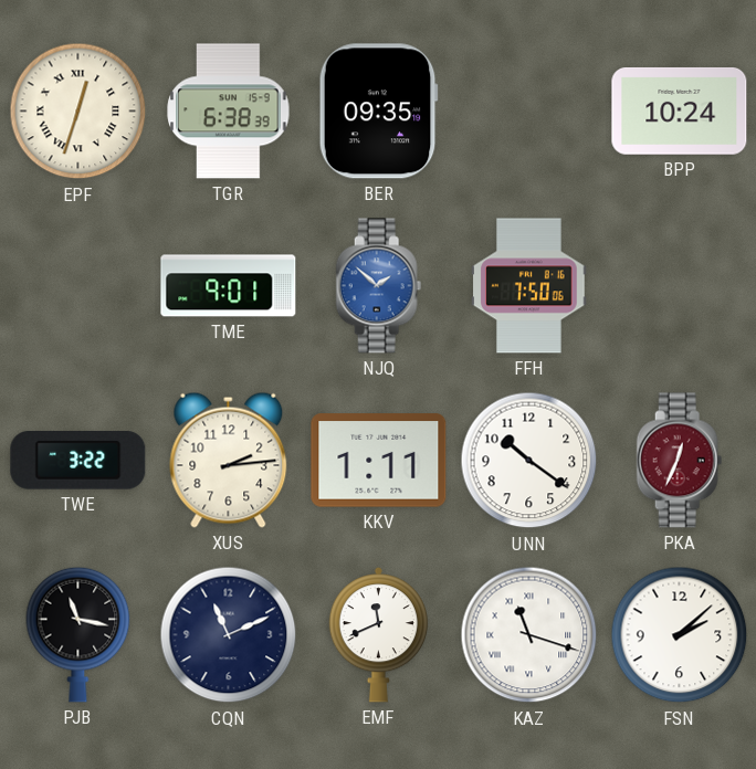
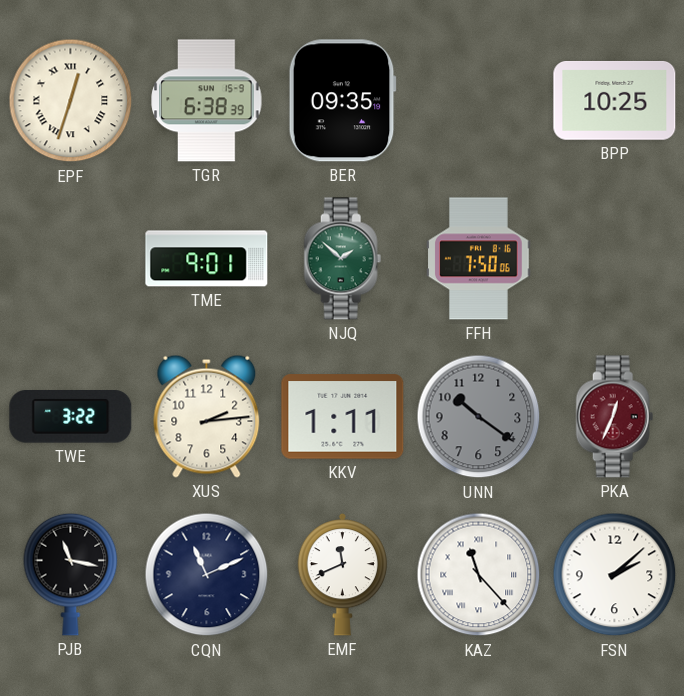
BPP: 10:24 -> 10:25
NJQ dial: blue -> green
UNN dial: white -> grey
KAZ: 11:18 -> 11:23
